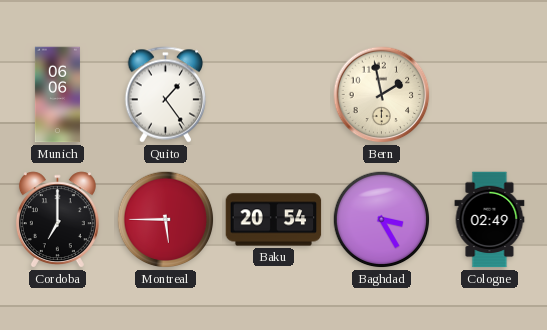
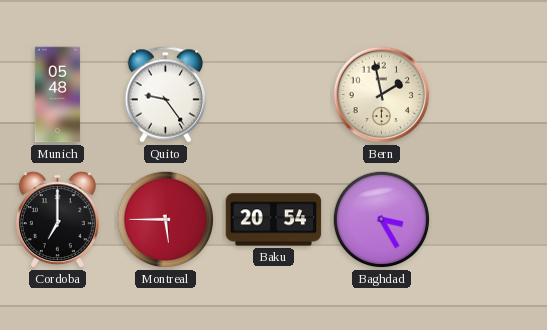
Munich: 06:06 -> 05:48
Quito: 1:24 -> 9:24
Cologne: 02:49 -> none
